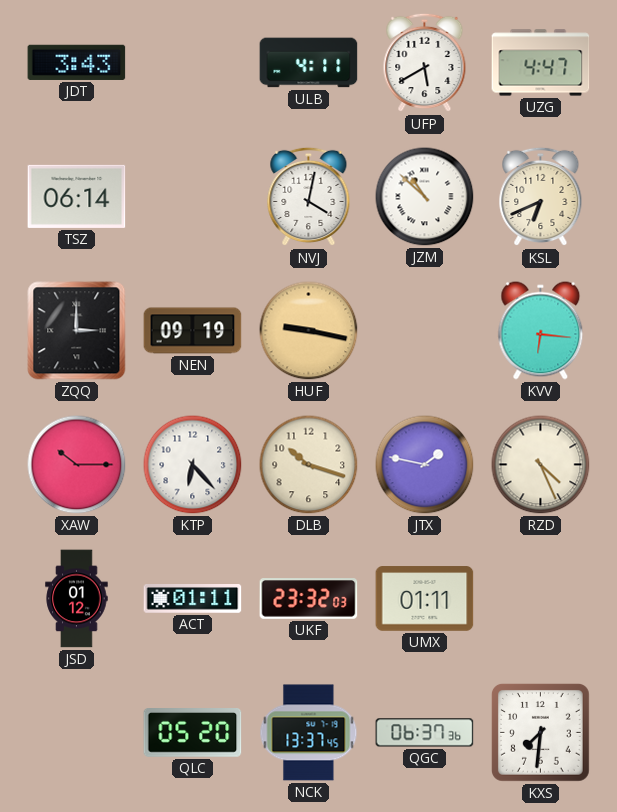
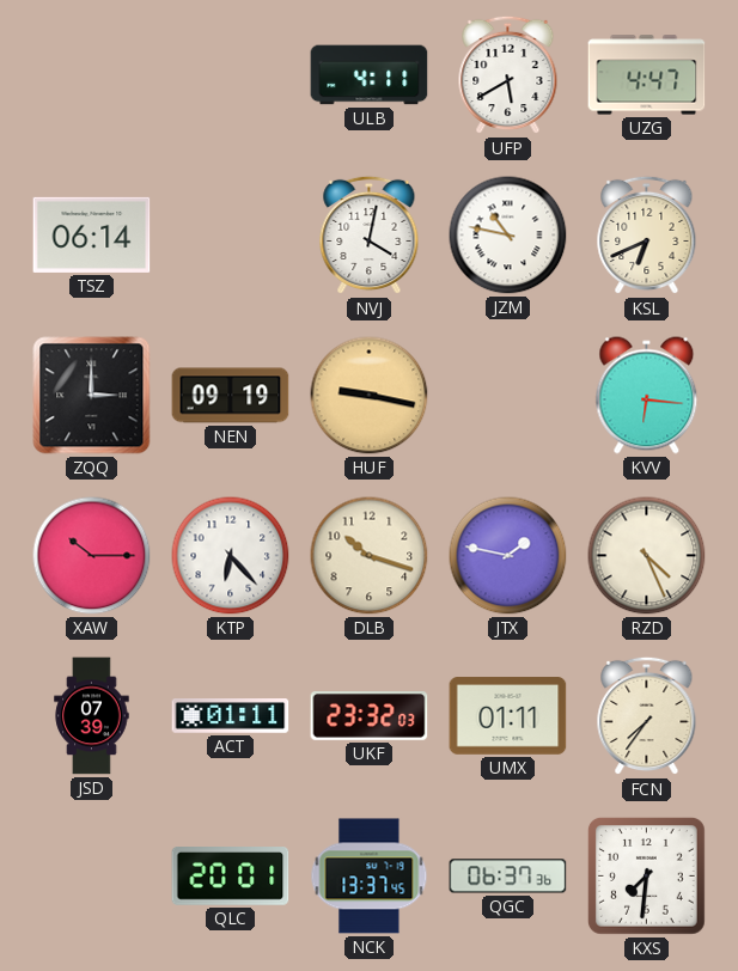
JDT: 3:43 -> none
JZM: 10:52 -> 10:47
JSD: 01:12 -> 07:39
FCN: none -> 7:36
QLC: 05:20 -> 20:01
